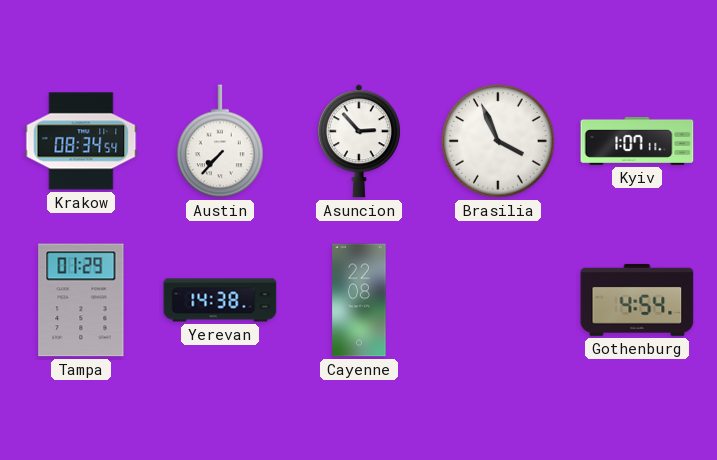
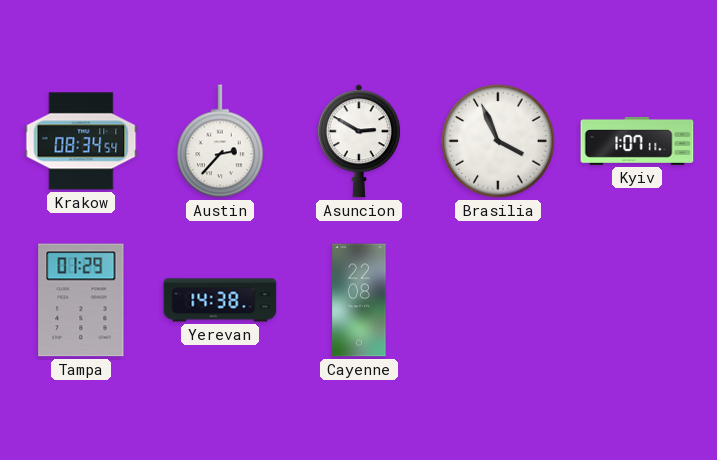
Austin: 7:37 -> 2:37
Asuncion: 2:53 -> 2:50
Gothenburg: 4:54 -> none
